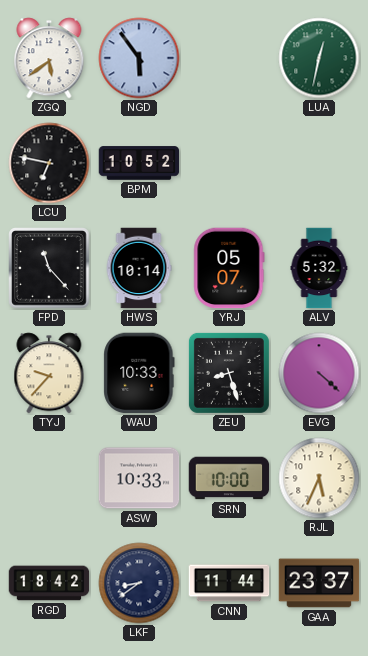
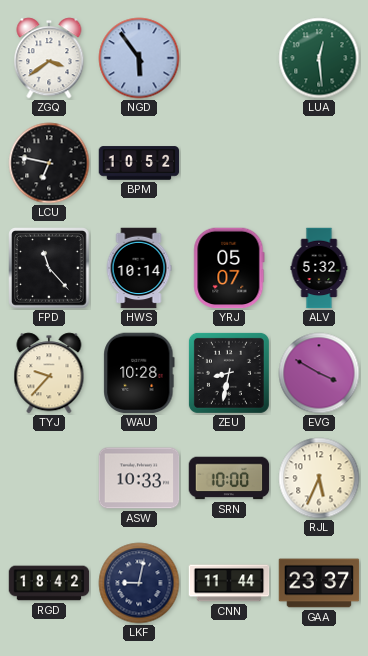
ZGQ: 5:39 -> 3:39
LUA: 12:32 -> 12:29
WAU: 10:33 -> 10:28
ZEU: 8:27 -> 8:32
EVG: 4:22 -> 3:50
LKF: 8:39 -> 9:02
